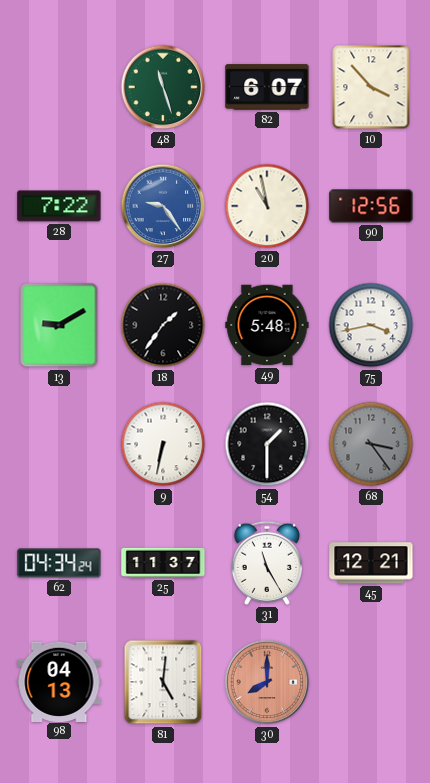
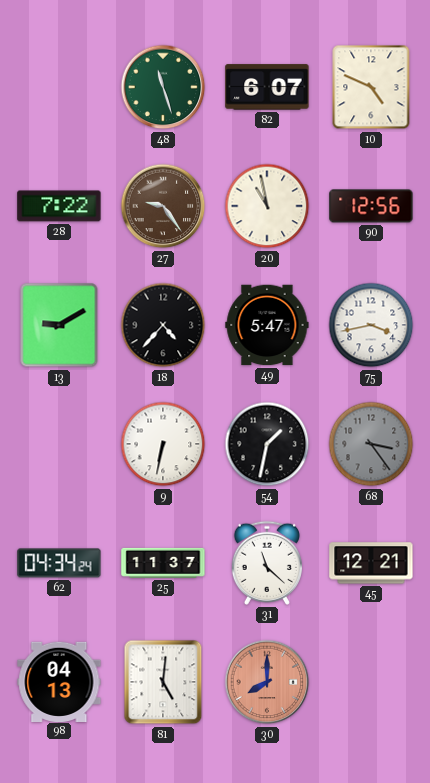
10: 3:53 -> 4:49
27 dial: blue -> brown
18: 1:36 -> 4:37
49: 5:48 -> 5:47
54: 1:30 -> 1:32
31: 11:25 -> 11:22
